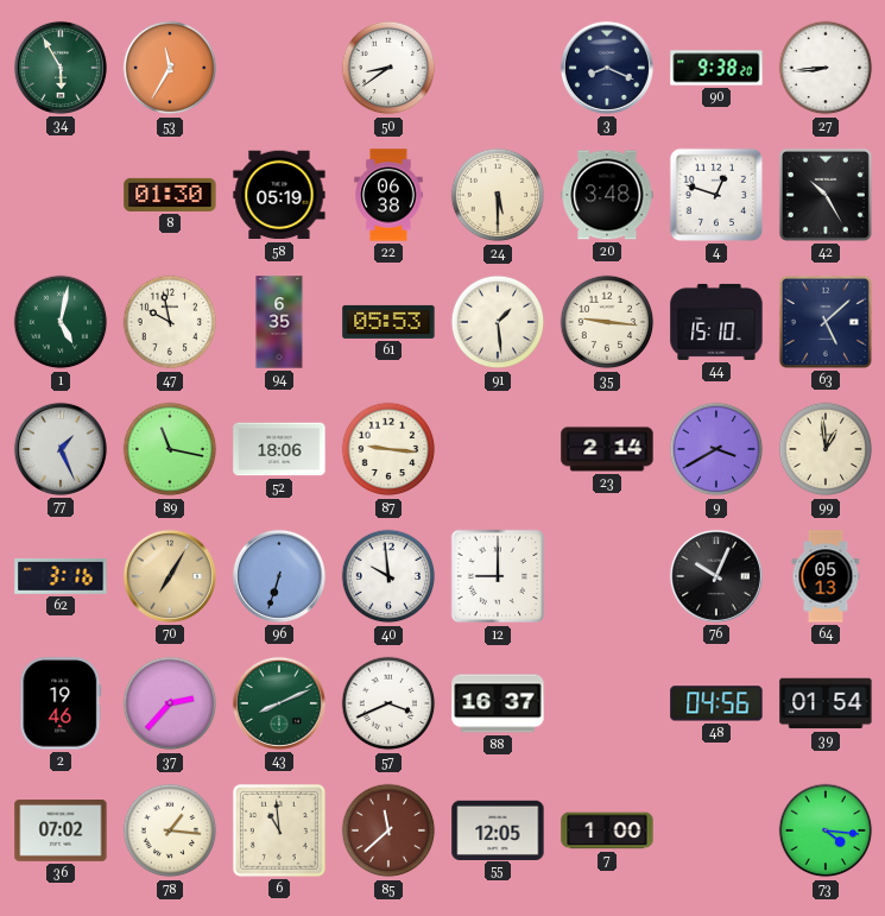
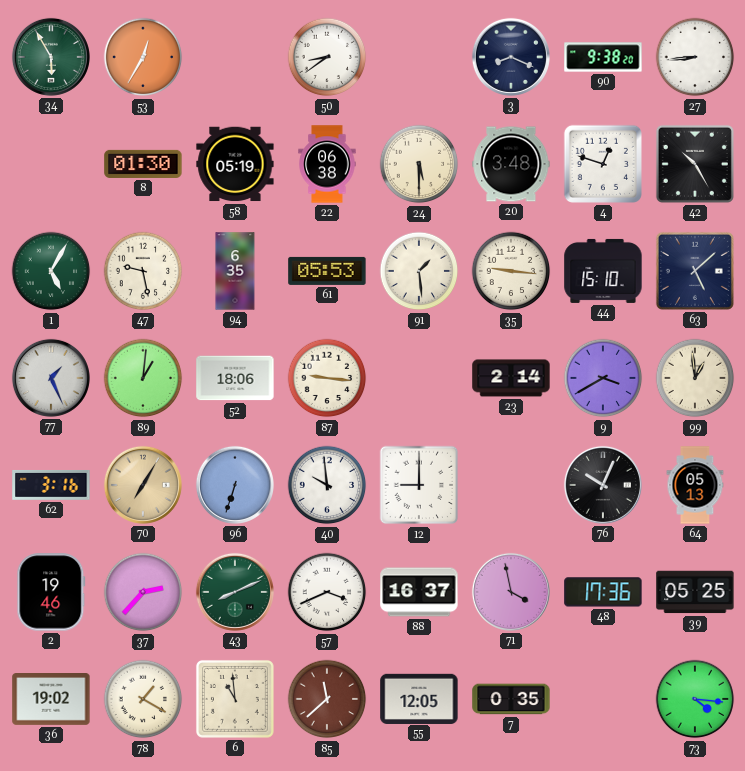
53: 11:35 -> 12:35
1: 5:02 -> 5:05
47: 9:58 -> 9:28
89: 11:17 -> 1:01
71: none -> 3:58
48: 04:56 -> 17:36
39: 01:54 -> 05:25
36: 07:02 -> 19:02
78: 1:16 -> 1:20
7: 1:00 -> 0:35
